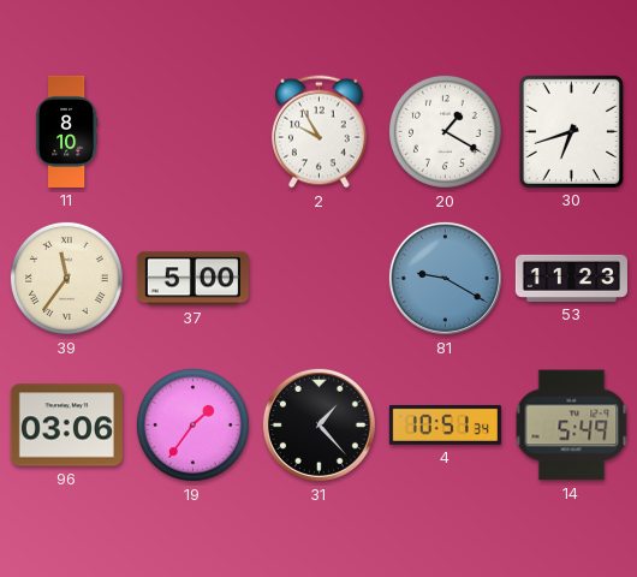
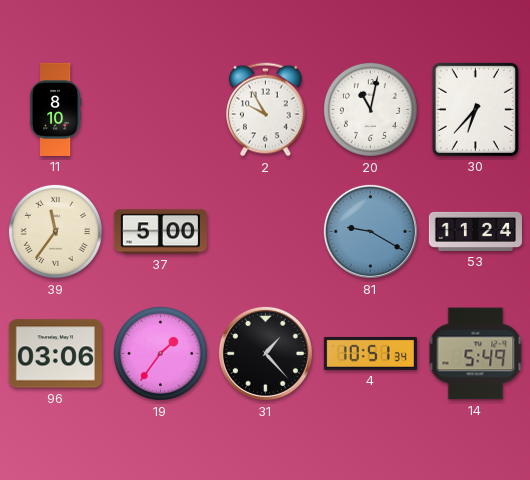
20: 1:20 -> 11:02
30: 6:42 -> 6:37
53: 11:23 -> 11:24
